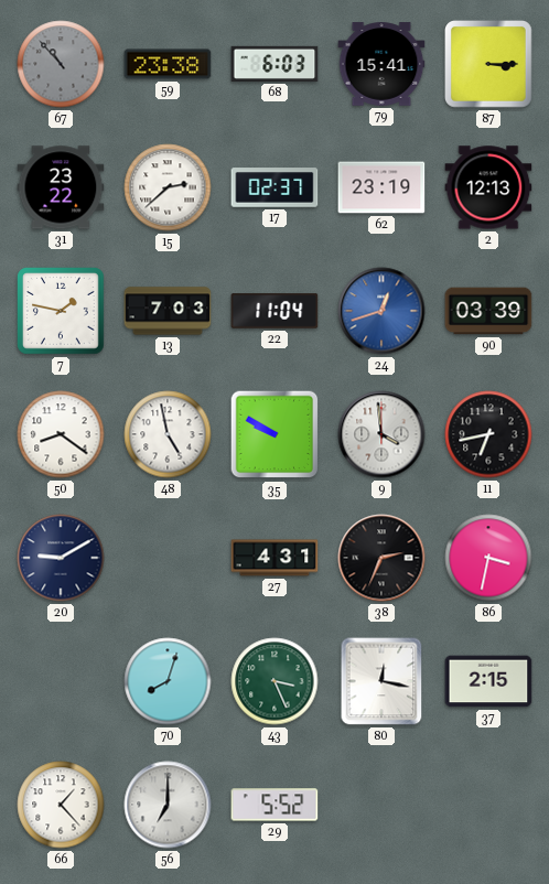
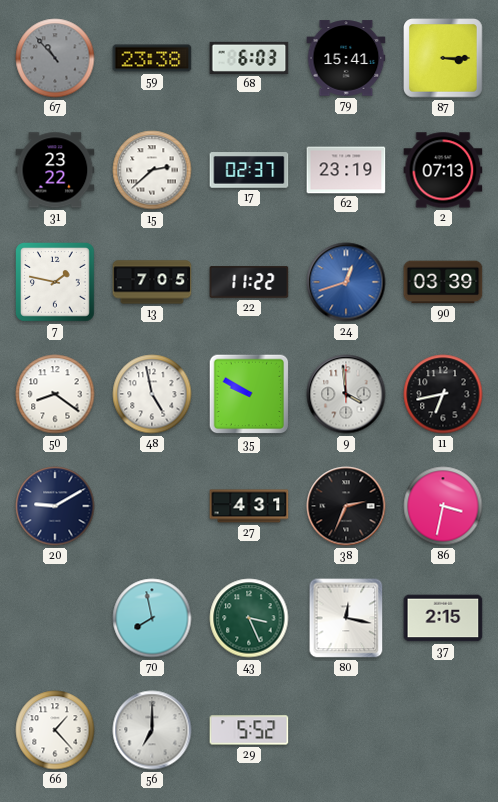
2: 12:13 -> 07:13
13: 7:03 -> 7:05
22: 11:04 -> 11:22
70: 8:03 -> 7:58
